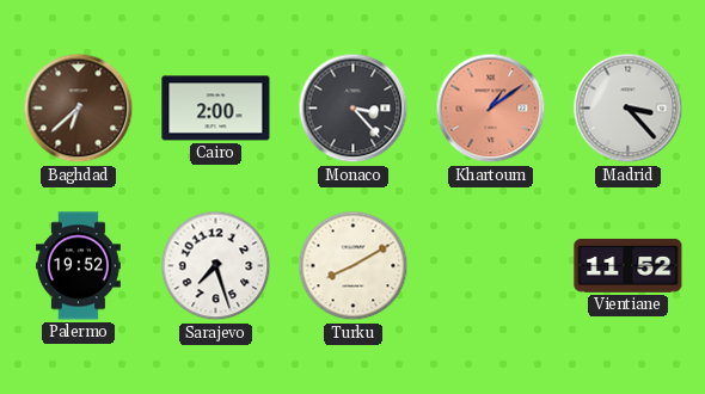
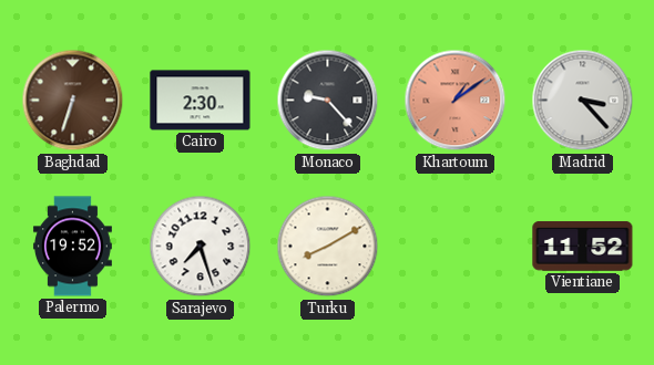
Baghdad: 6:38 -> 6:33
Cairo: 2:00 -> 2:30
Monaco: 3:23 -> 9:23
